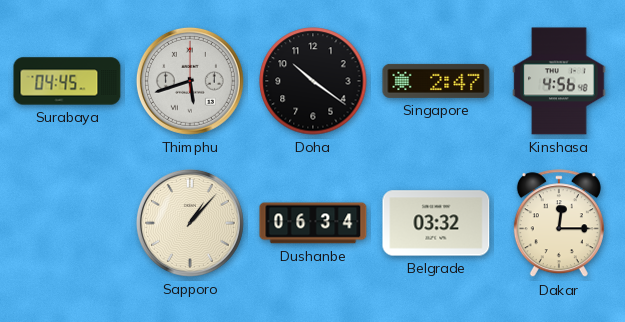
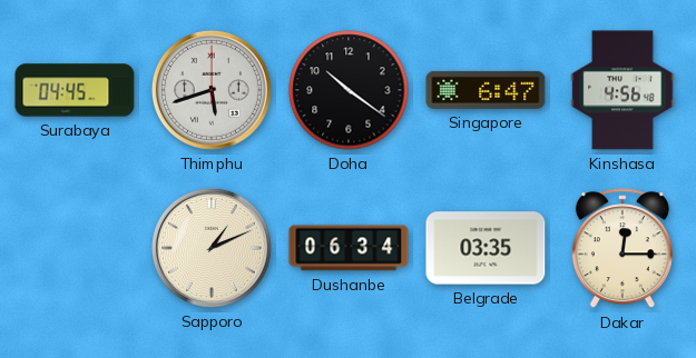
Singapore: 2:47 -> 6:47
Sapporo: 1:07 -> 1:11
Belgrade: 03:32 -> 03:35
